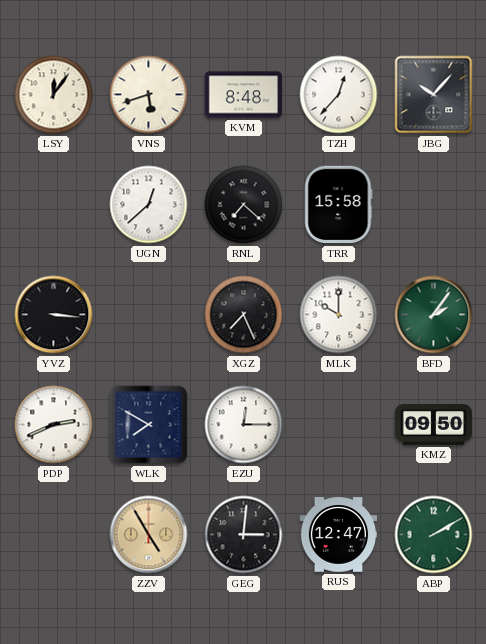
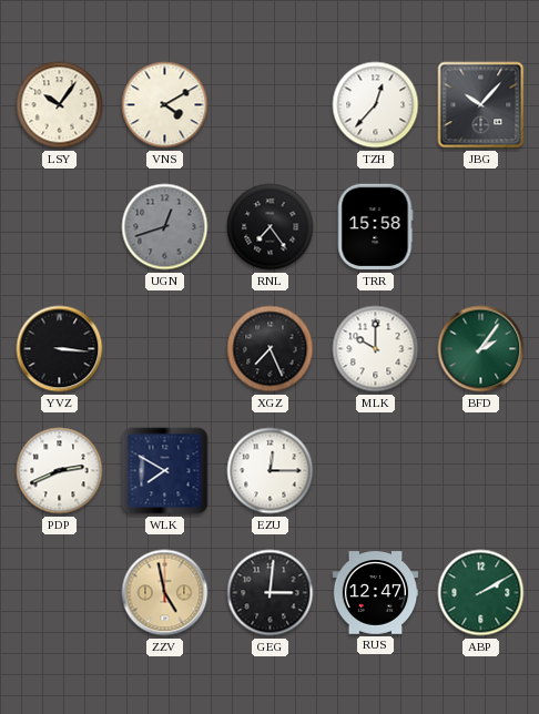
LSY: 12:06 -> 10:06
VNS: 5:42 -> 4:10
KVM: 8:48 -> none
UGN: 12:38 -> 12:42
UGN dial: white -> grey
RNL: 7:22 -> 7:24
KMZ: 09:50 -> none
ZZV: 4:55 -> 4:58
